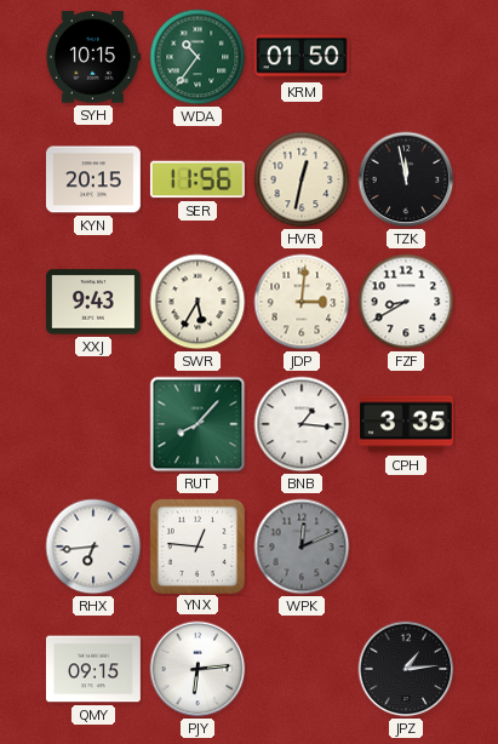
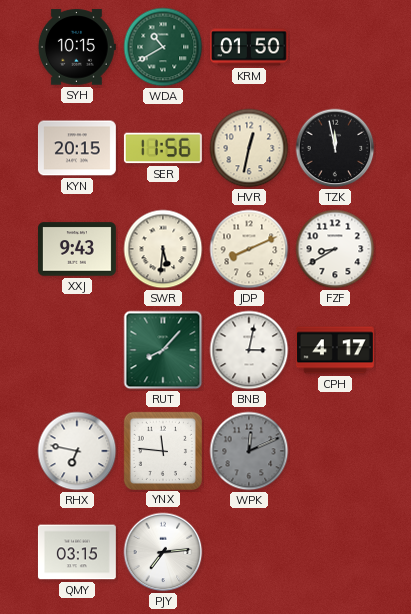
WDA: 10:36 -> 10:40
SWR: 5:35 -> 5:31
JDP: 3:01 -> 8:11
BNB: 1:16 -> 3:02
CPH: 3:35 -> 4:17
RHX: 6:44 -> 6:47
YNX: 12:46 -> 11:46
QMY: 09:15 -> 03:15
PJY: 6:14 -> 7:14
JPZ: 1:14 -> none
